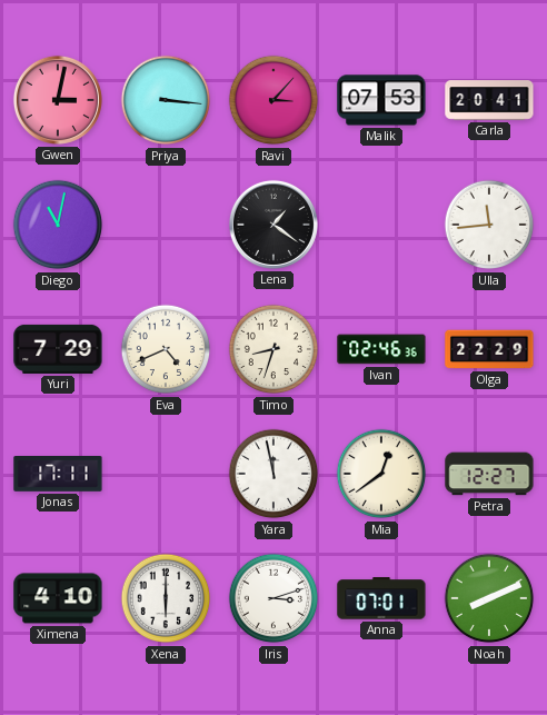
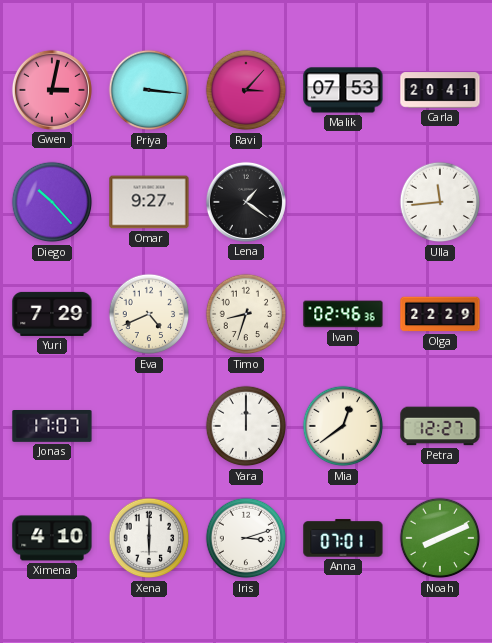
Diego: 11:02 -> 10:23
Omar: none -> 9:27
Jonas: 17:11 -> 17:07
Yara: 11:58 -> 12:00
